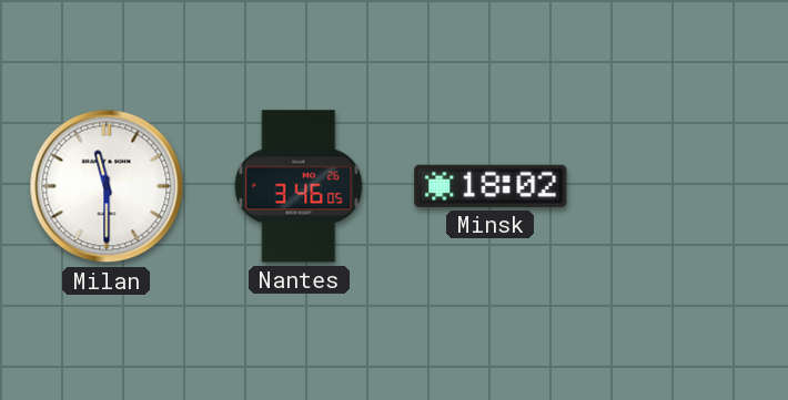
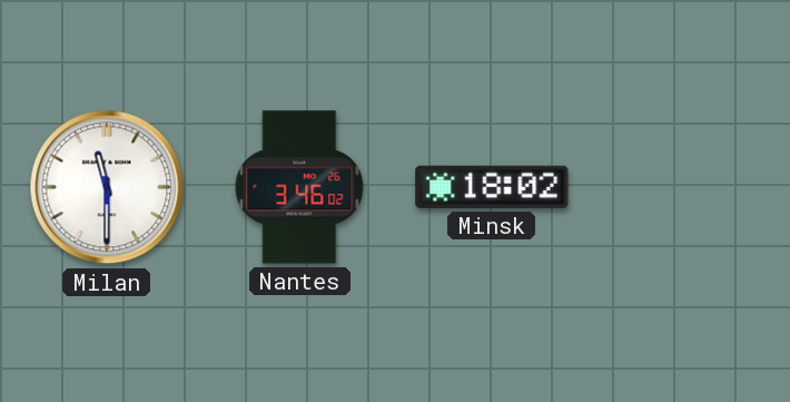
Nantes: 3:46:05 -> 3:46:02
